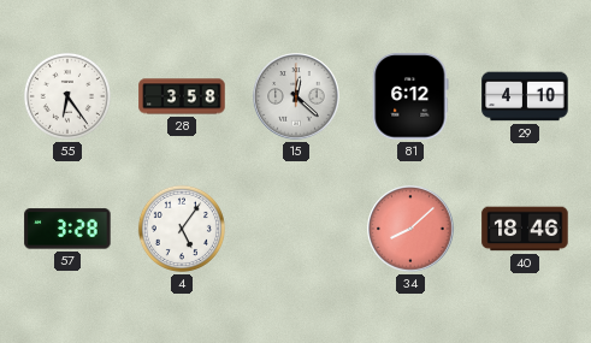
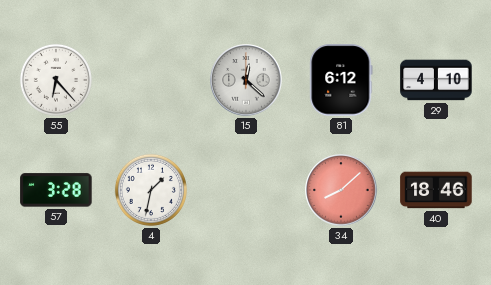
55: 6:24 -> 6:23
28: 3:58 -> none
4: 5:06 -> 1:32
